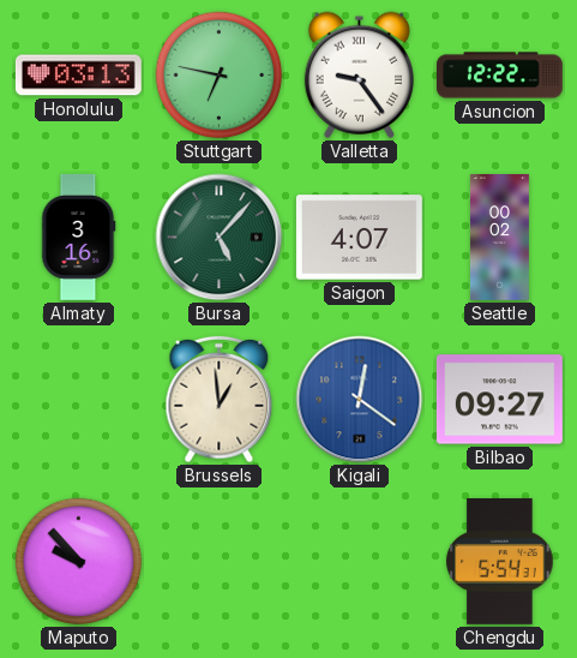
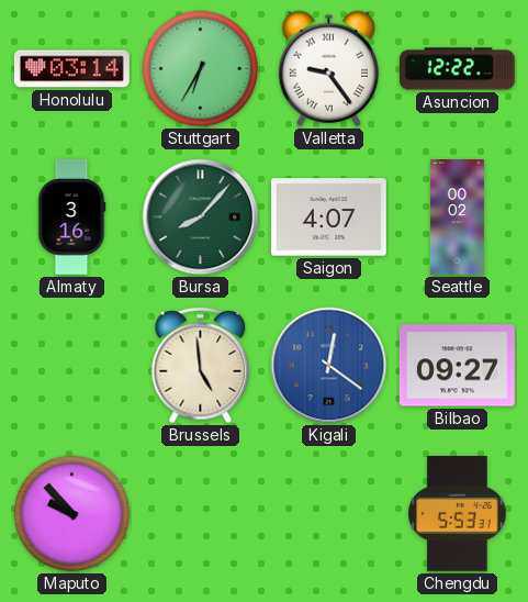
Honolulu: 03:13 -> 03:14
Stuttgart: 6:47 -> 6:35
Bursa: 5:07 -> 8:07
Brussels: 12:59 -> 4:59
Chengdu: 5:54 -> 5:53
